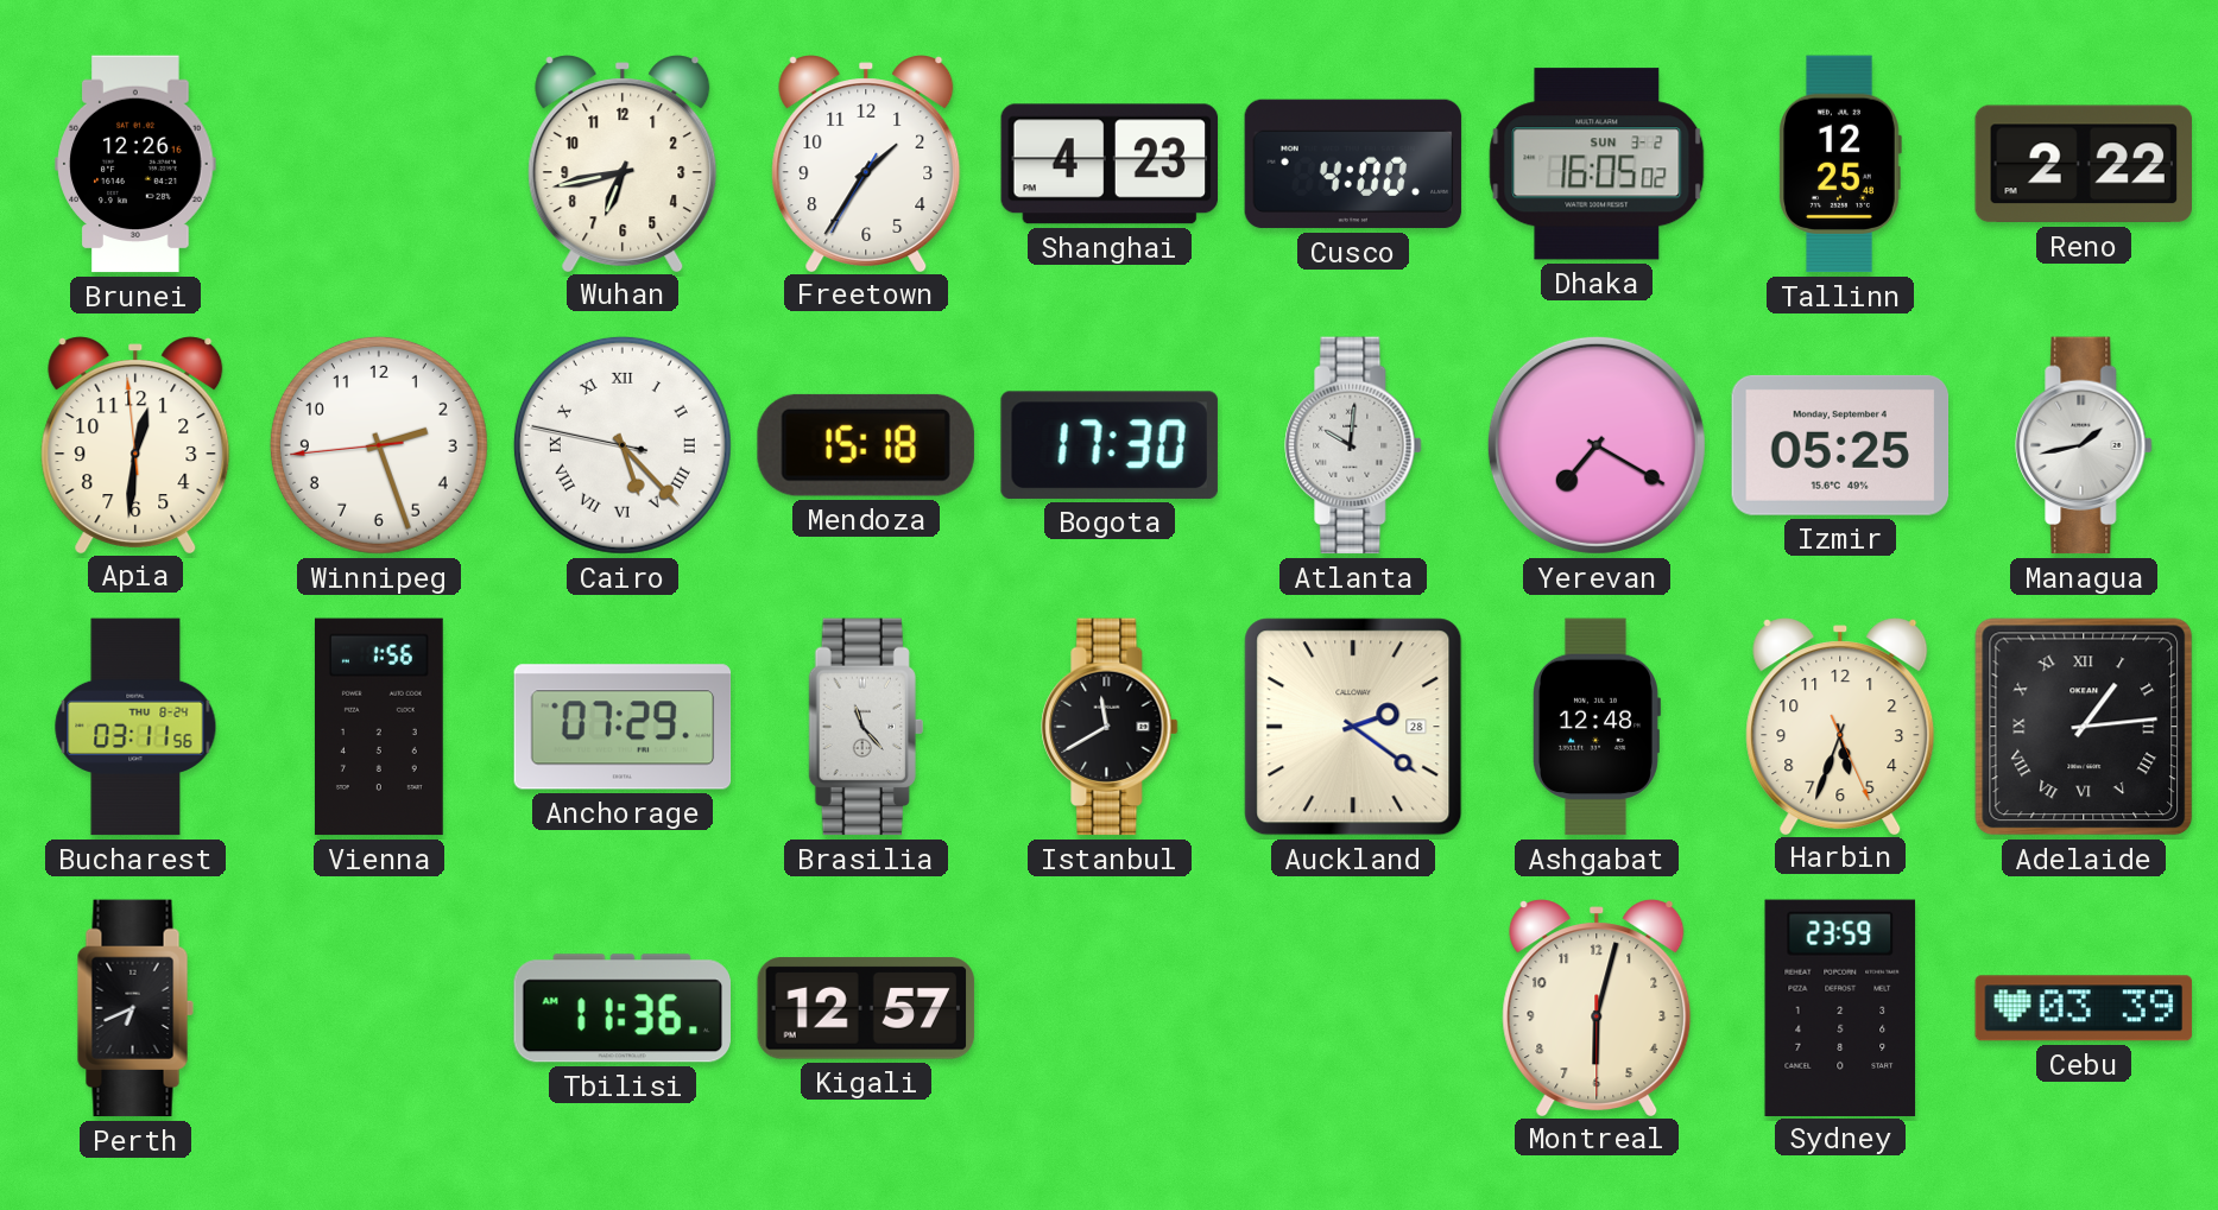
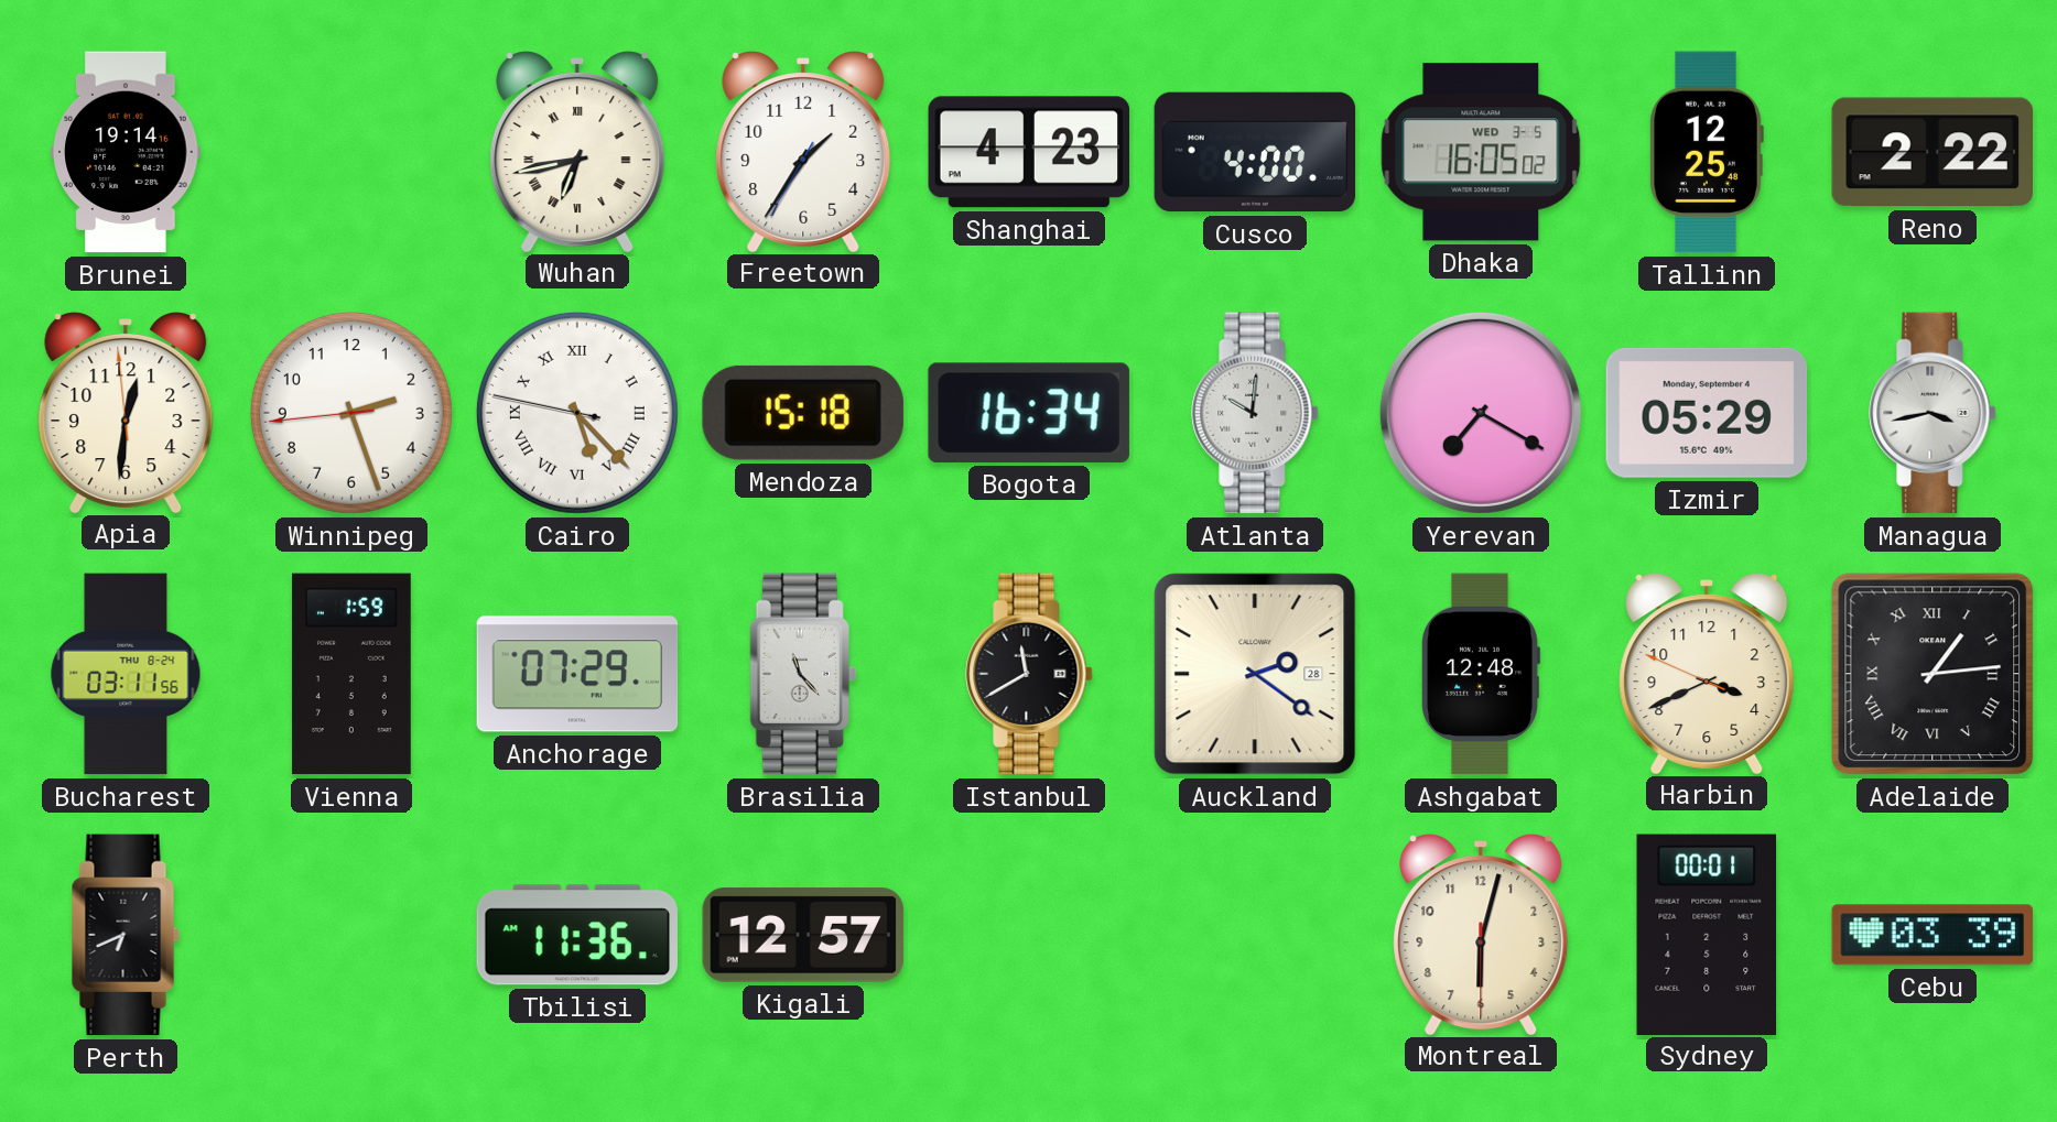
Brunei: 12:26 -> 19:14
Wuhan numerals: Arabic -> Roman
Dhaka date: SUN 3-2 -> WED 3-5
Bogota: 17:30 -> 16:34
Izmir: 05:25 -> 05:29
Managua: 1:43 -> 3:43
Vienna: 1:56 -> 1:59
Harbin: 5:33 -> 3:40
Sydney: 23:59 -> 00:01
